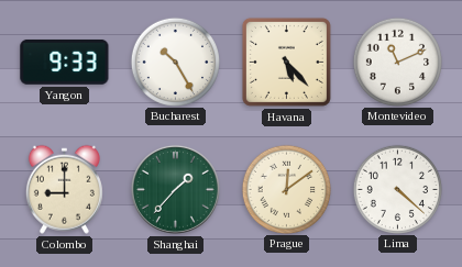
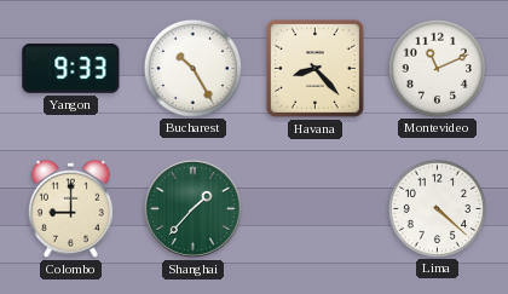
Havana: 5:23 -> 8:23
Prague: 12:09 -> none
